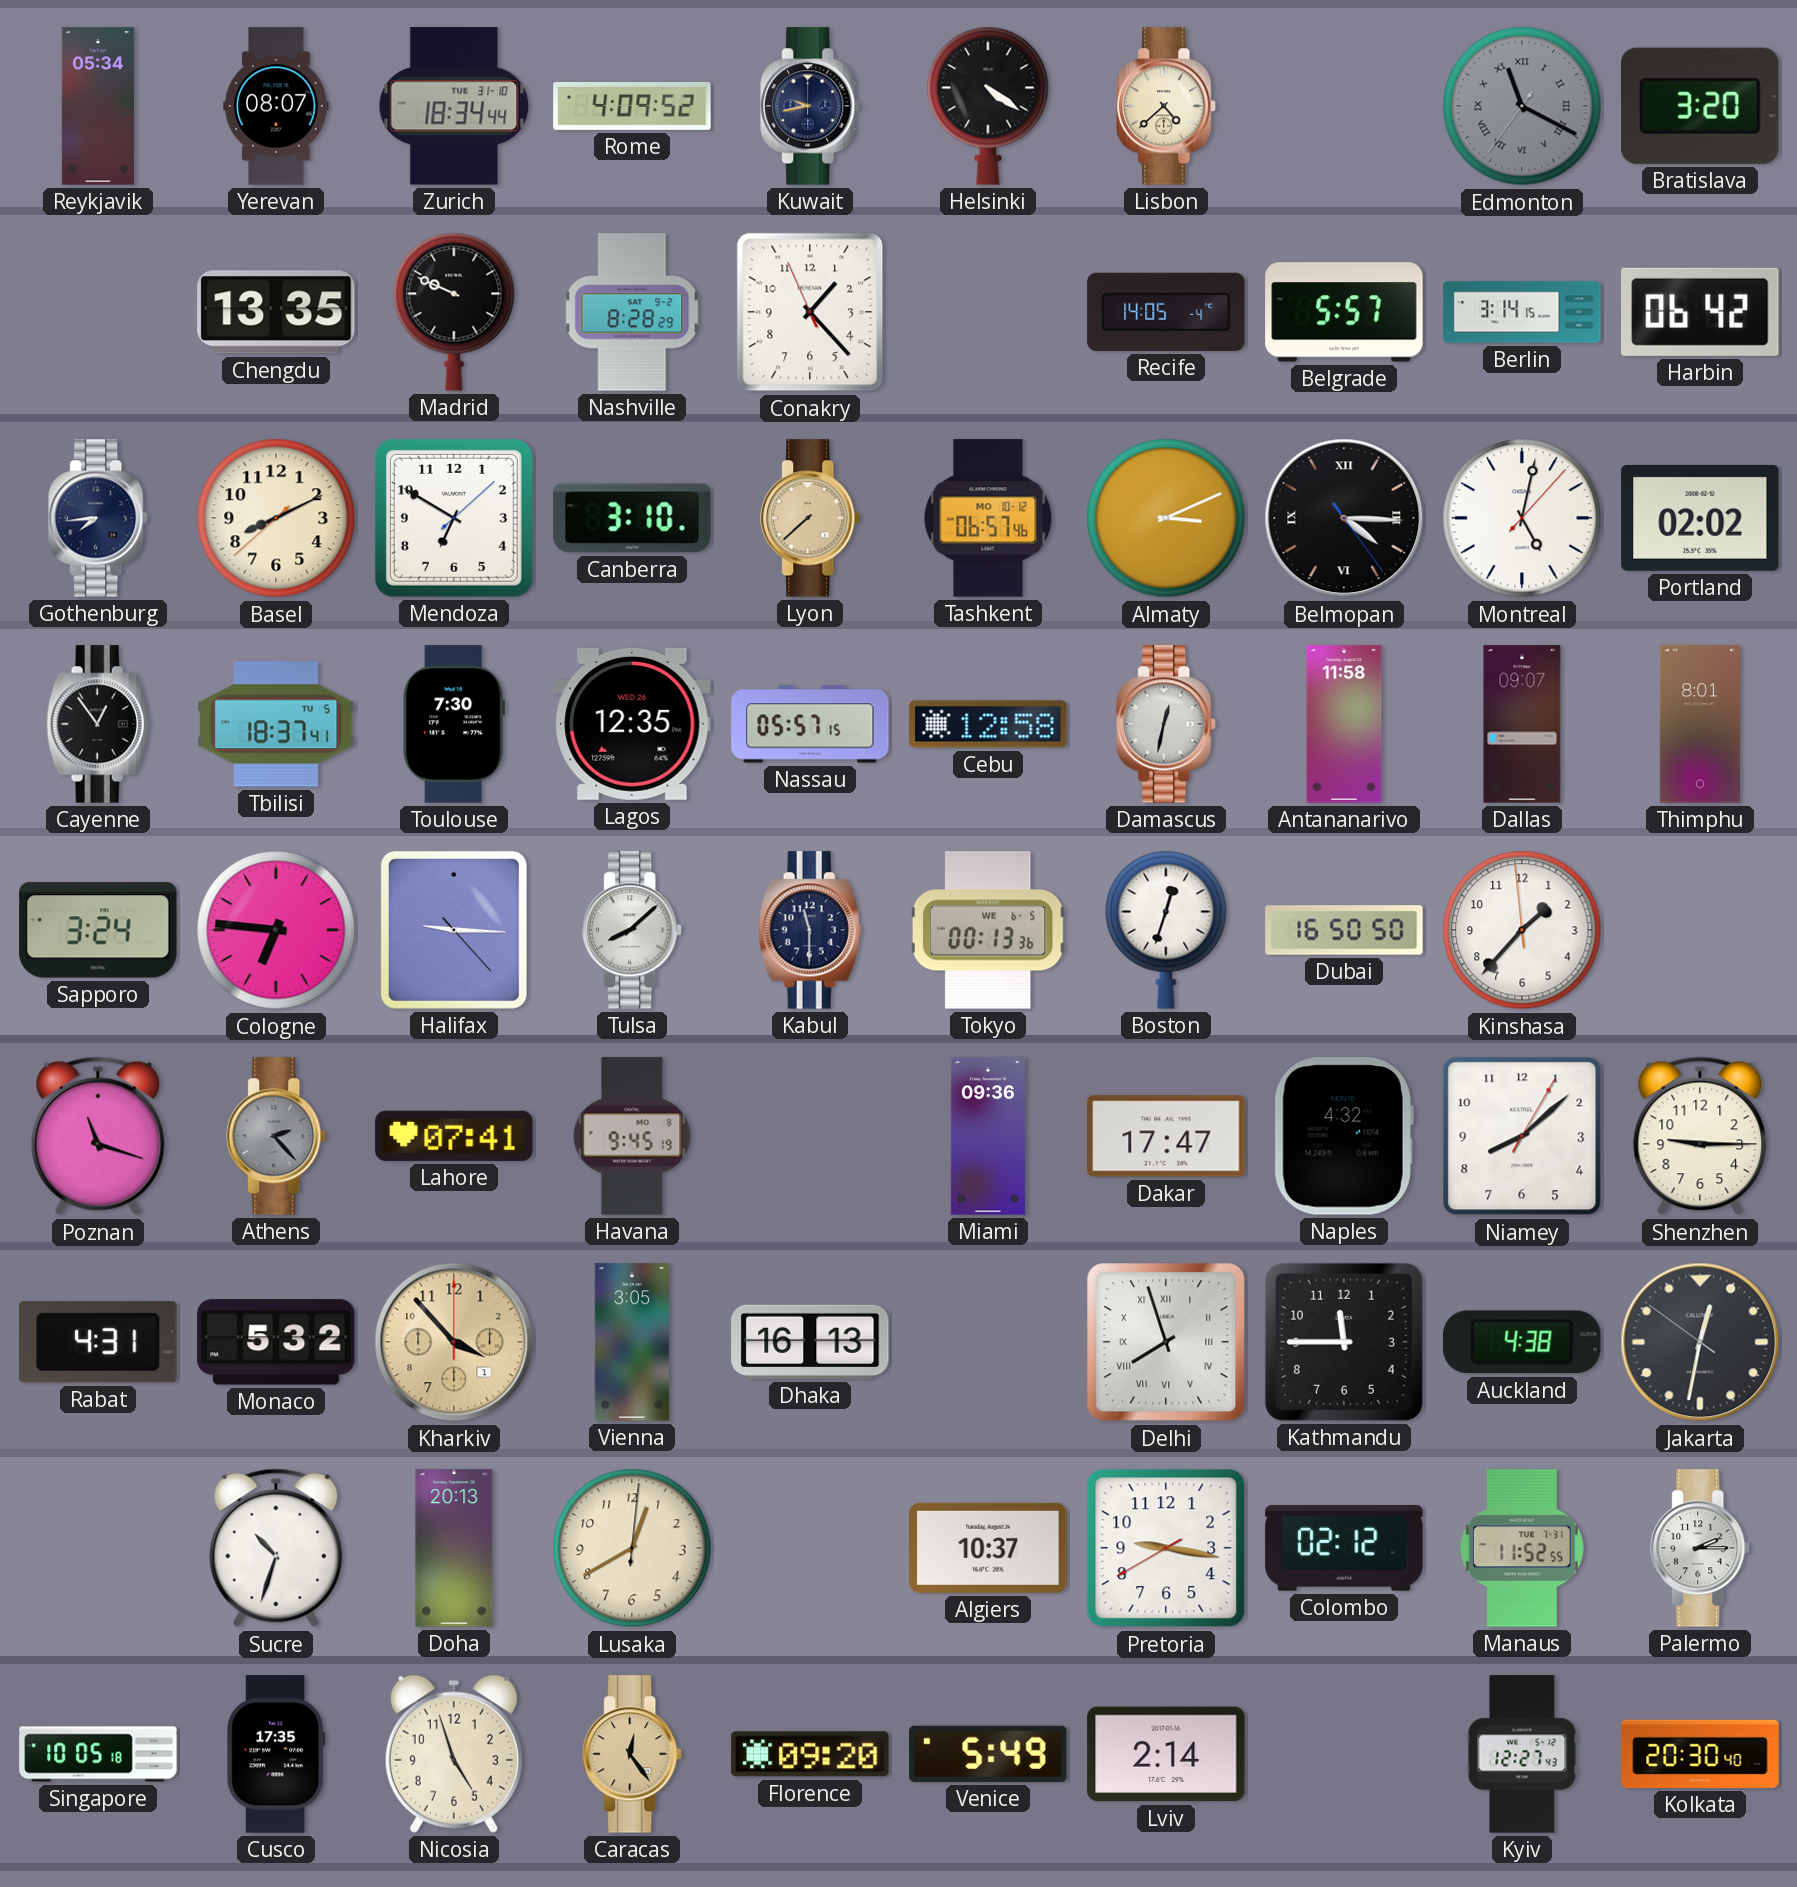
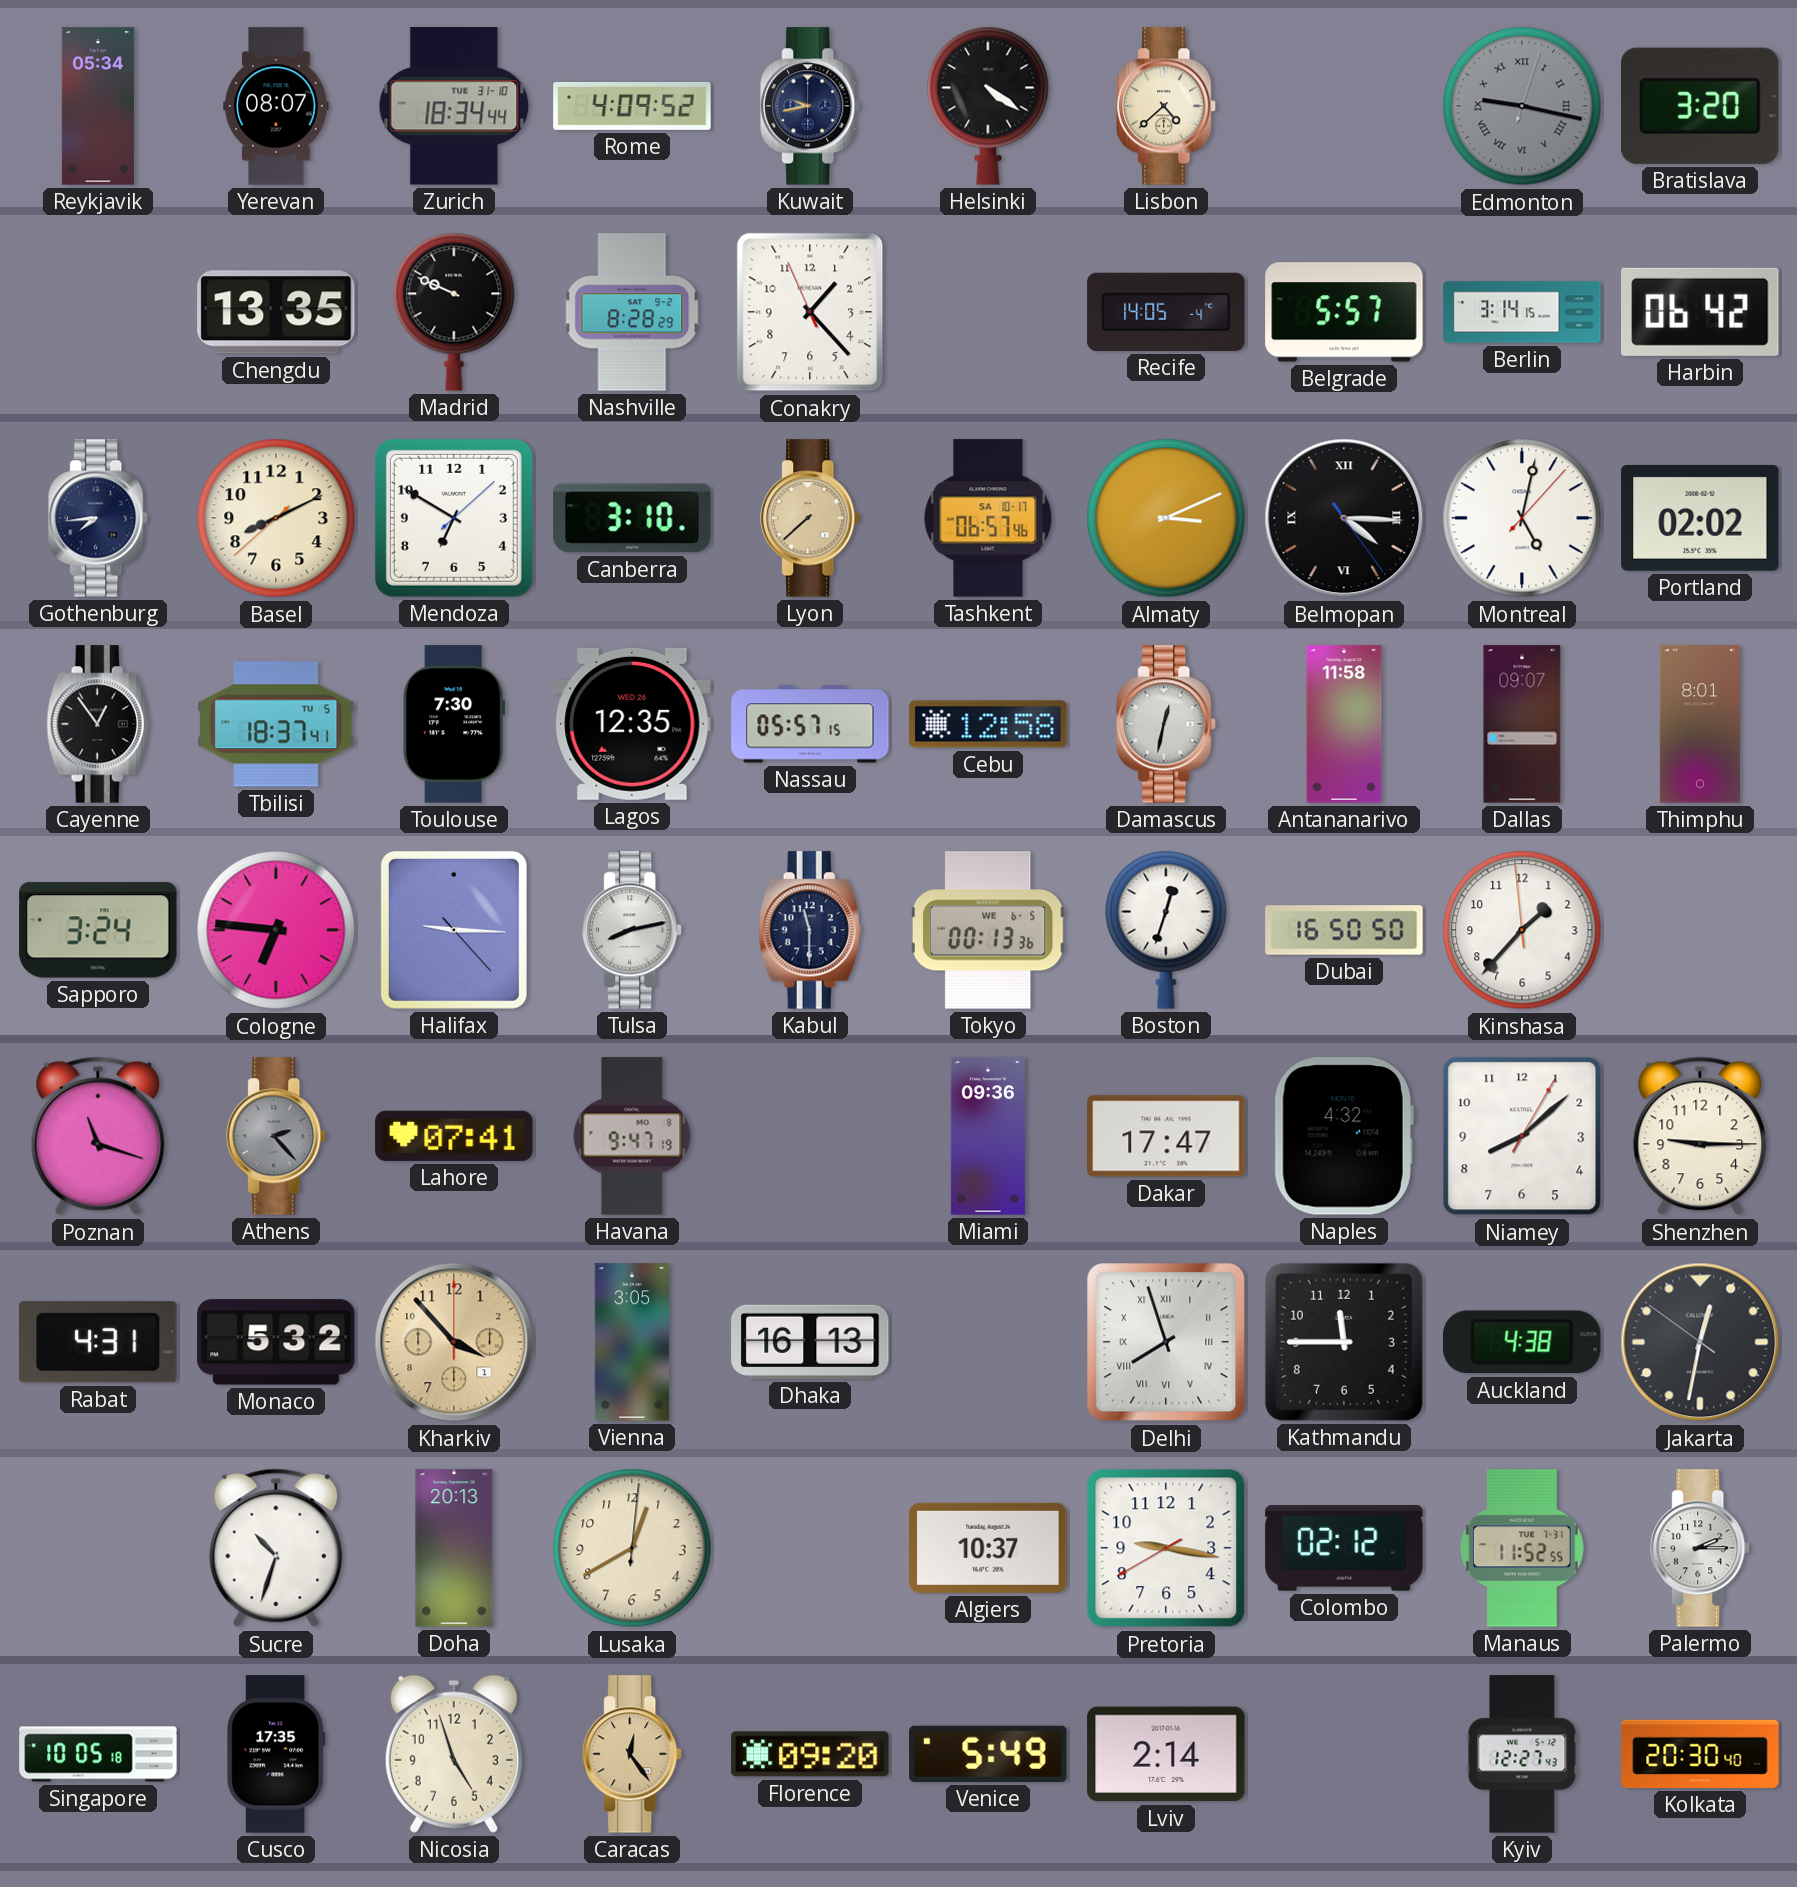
Edmonton: 11:19 -> 9:17
Tashkent date: MO 10-12 -> SA 10-17
Tulsa: 8:08 -> 8:13
Havana: 9:45 -> 9:47
